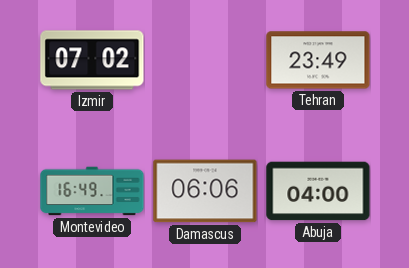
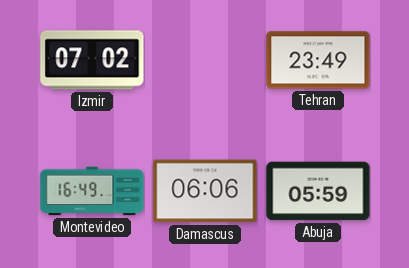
Abuja: 04:00 -> 05:59
